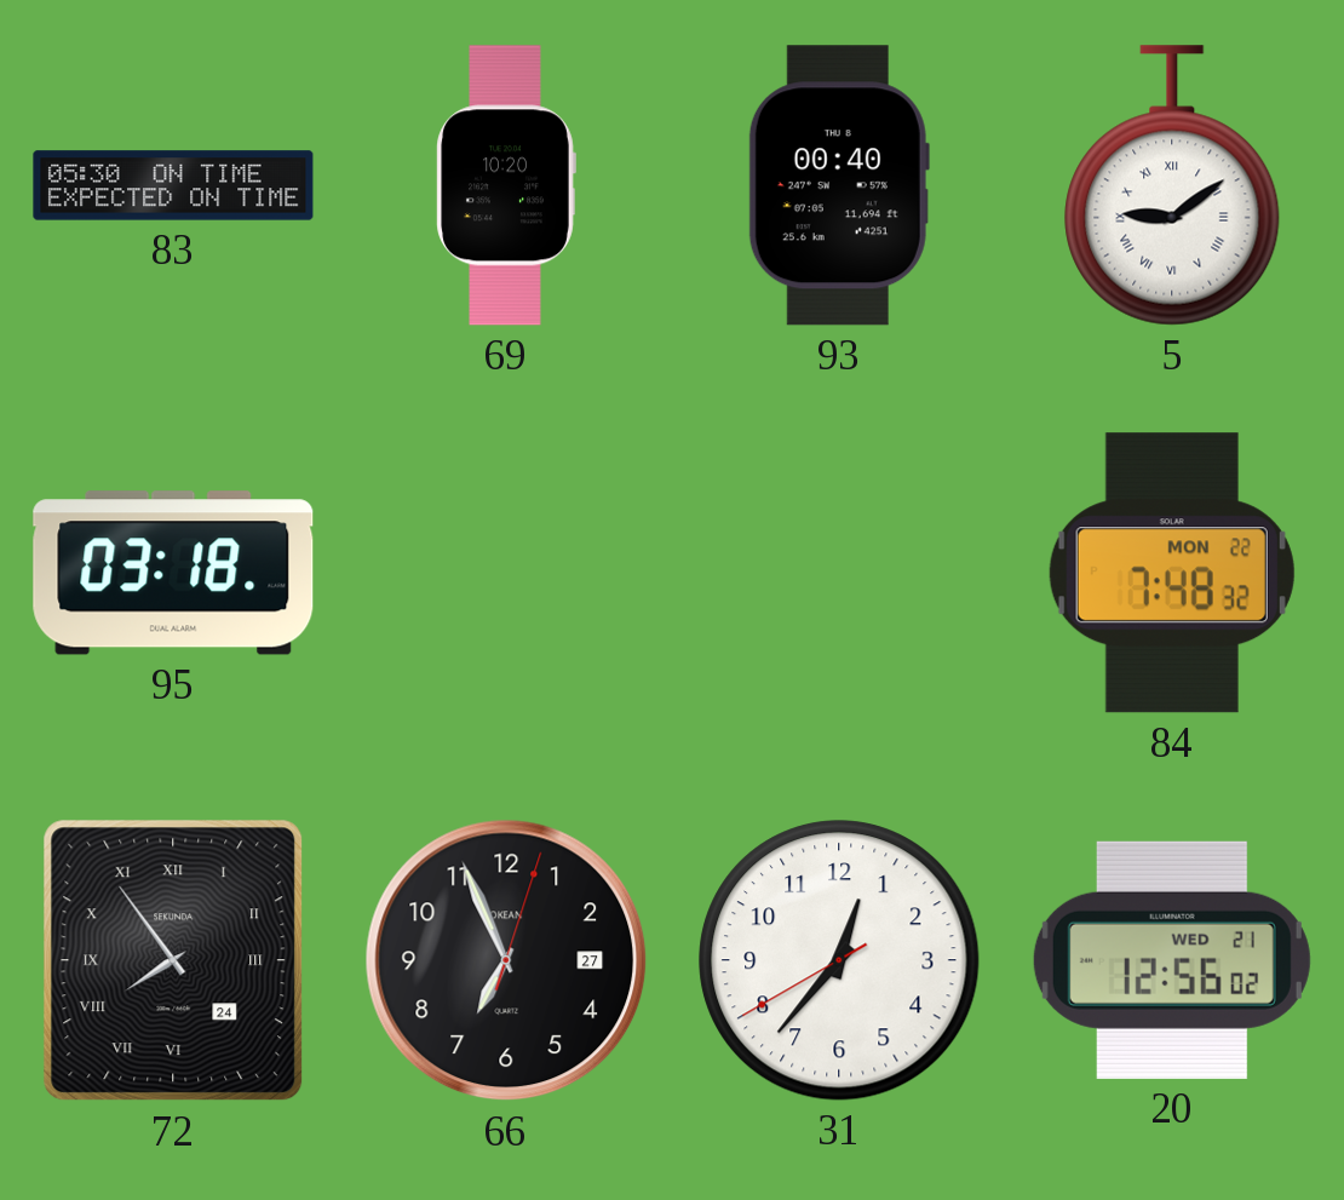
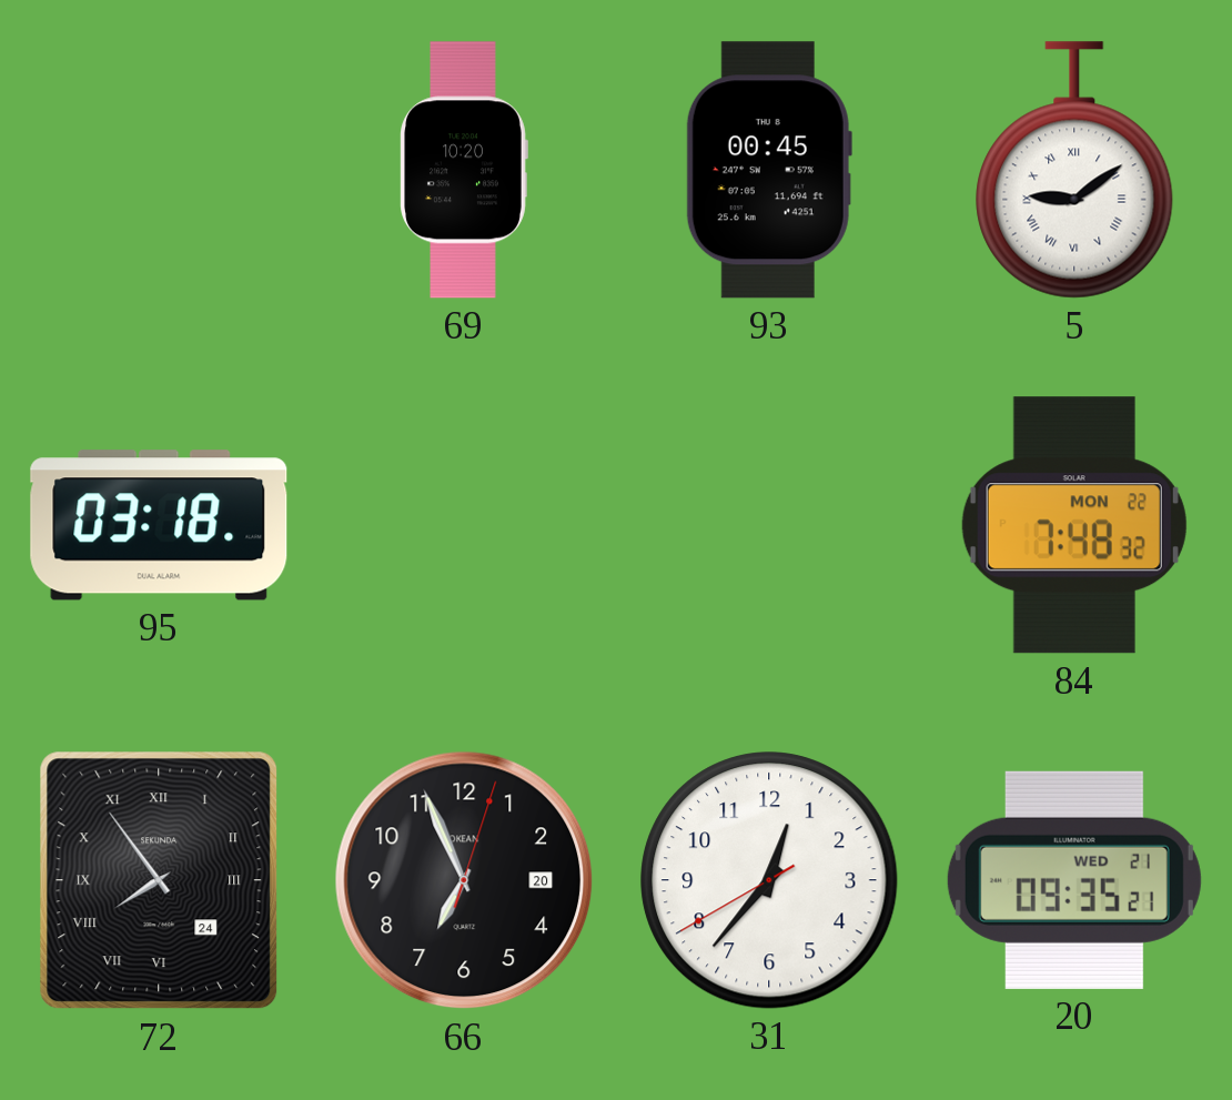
83: 05:30 -> none
93: 00:40 -> 00:45
66 date: 27 -> 20
20: 12:56 -> 09:35
